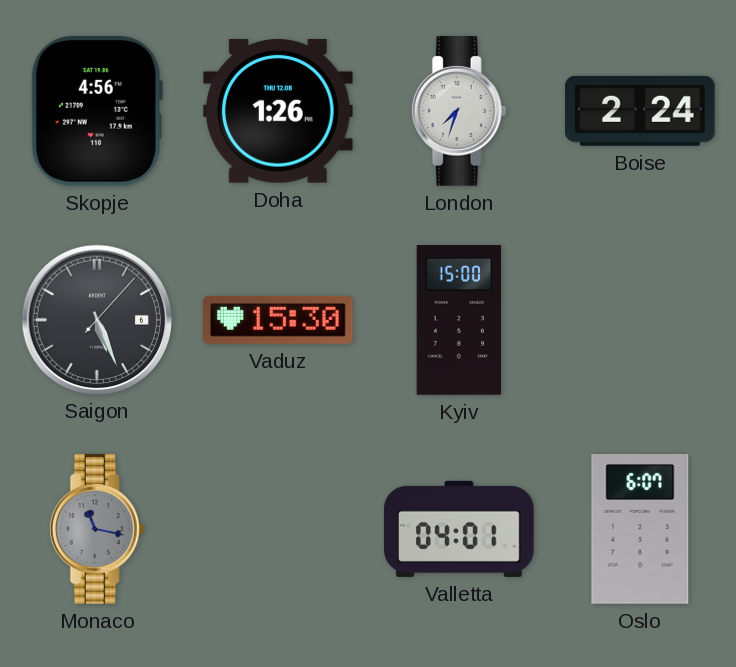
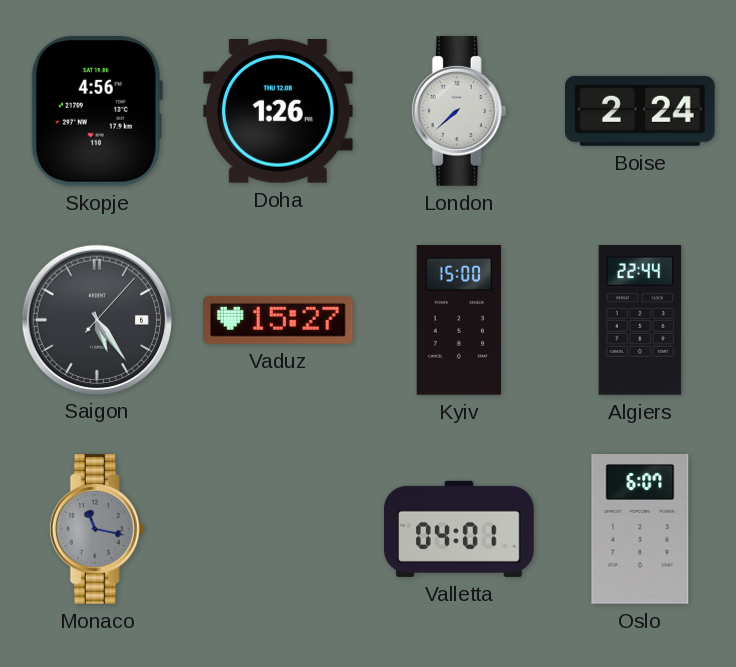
London: 7:33 -> 7:38
Saigon: 5:26 -> 5:24
Vaduz: 15:30 -> 15:27
Algiers: none -> 22:44
